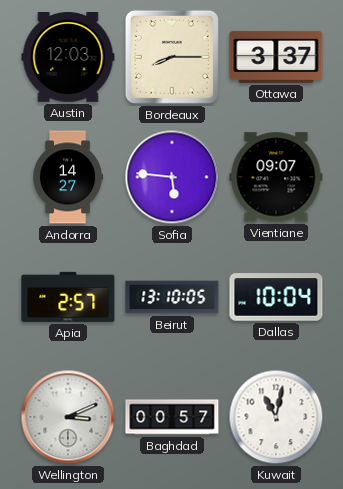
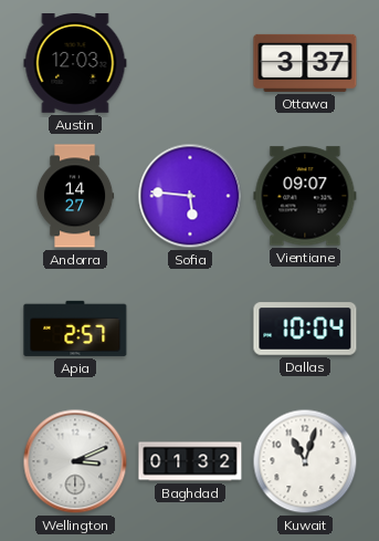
Bordeaux: 8:15 -> none
Beirut: 13:10 -> none
Baghdad: 00:57 -> 01:32
Kuwait: 11:02 -> 11:03
